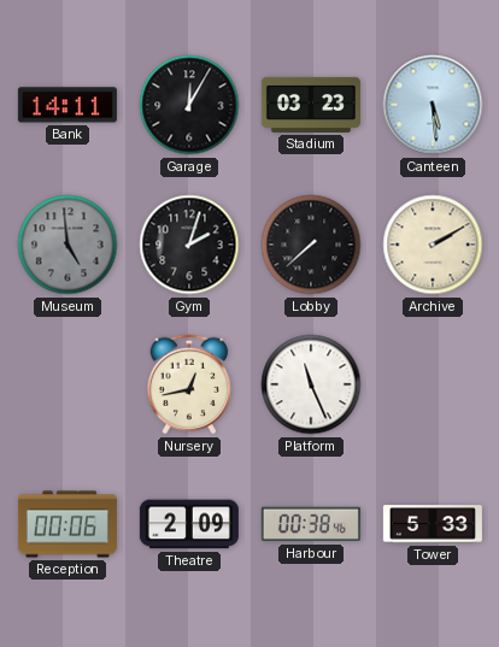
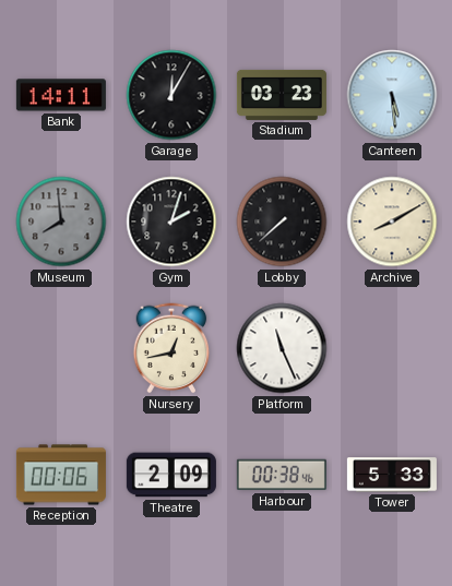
Museum: 4:59 -> 7:59
Archive: 2:10 -> 8:10
